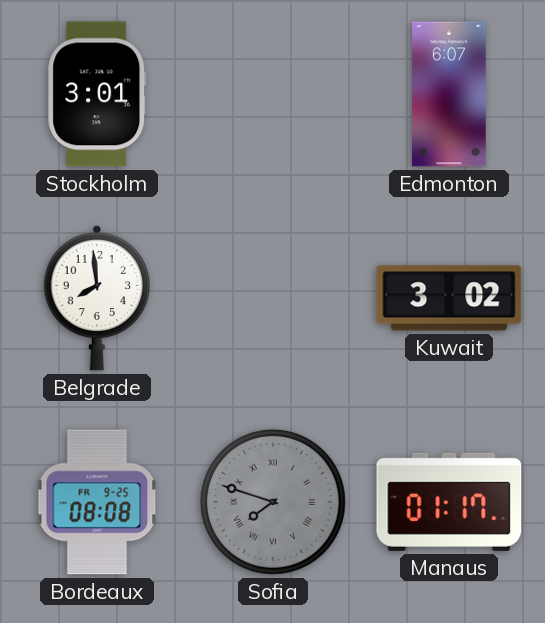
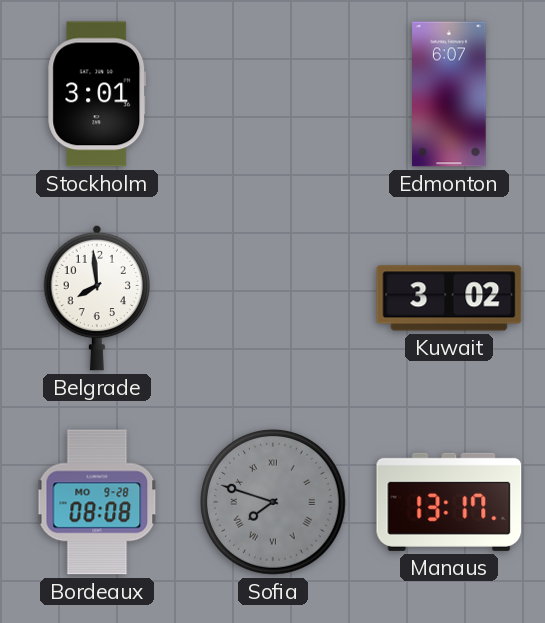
Bordeaux date: FR 9-25 -> MO 9-28
Manaus: 01:17 -> 13:17
